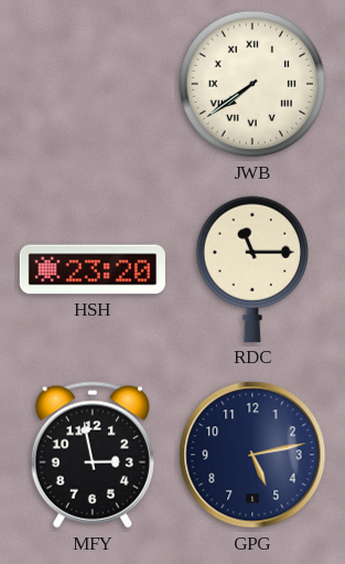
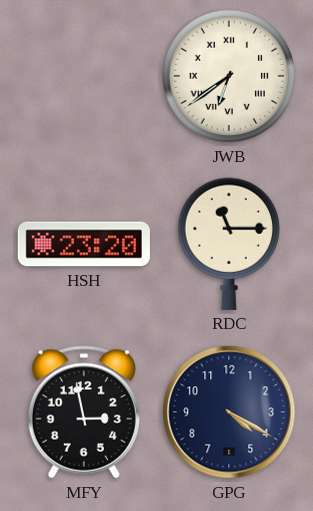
JWB: 7:39 -> 6:39
GPG: 5:13 -> 4:20
